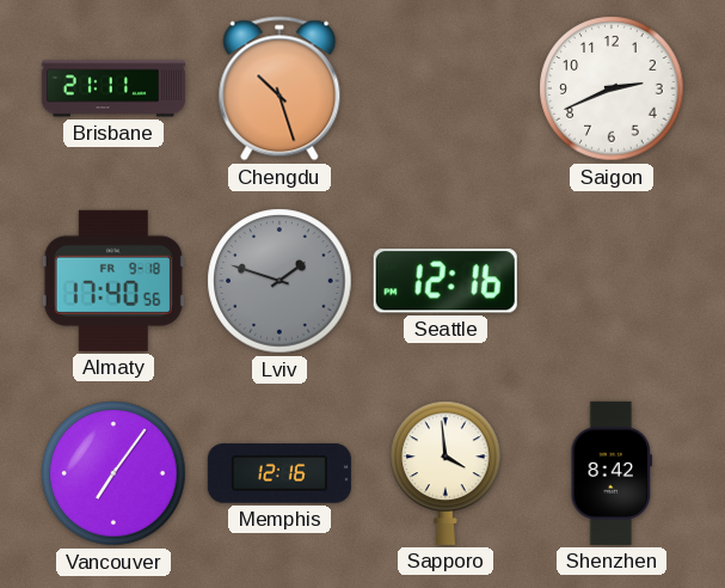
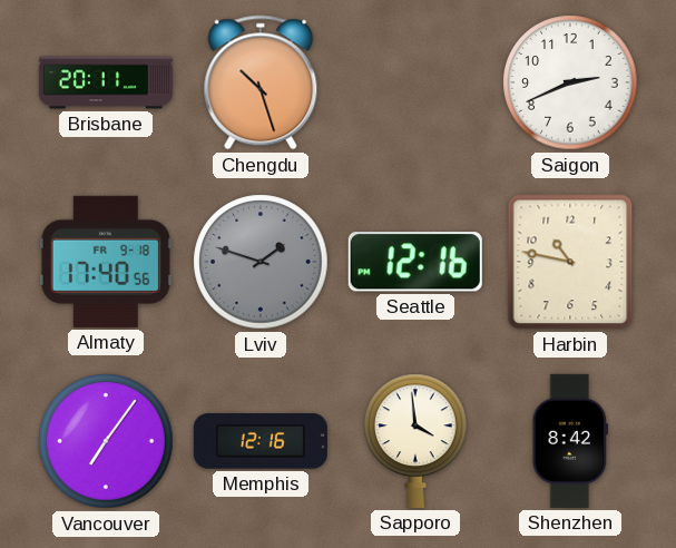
Brisbane: 21:11 -> 20:11
Harbin: none -> 10:47
